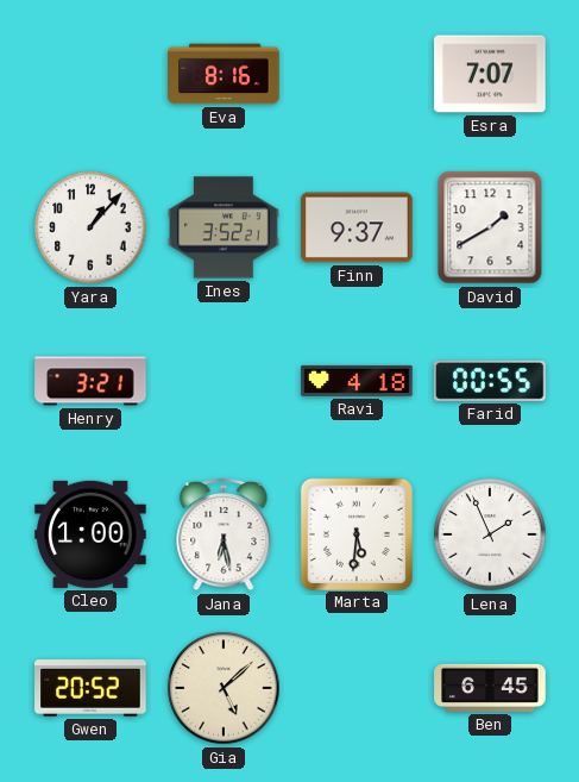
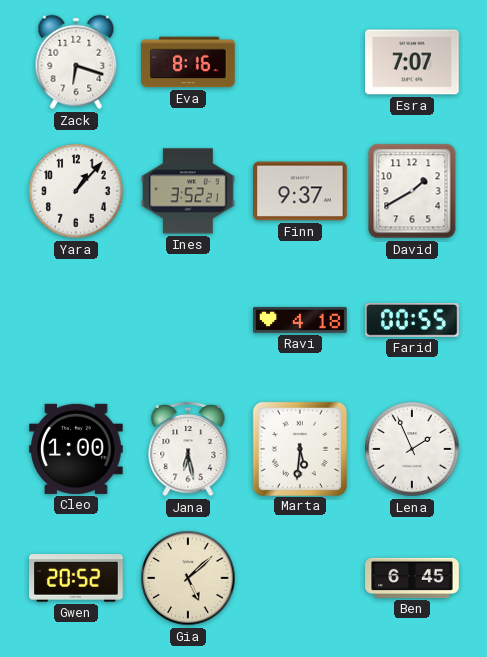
Zack: none -> 6:18
Henry: 3:21 -> none
